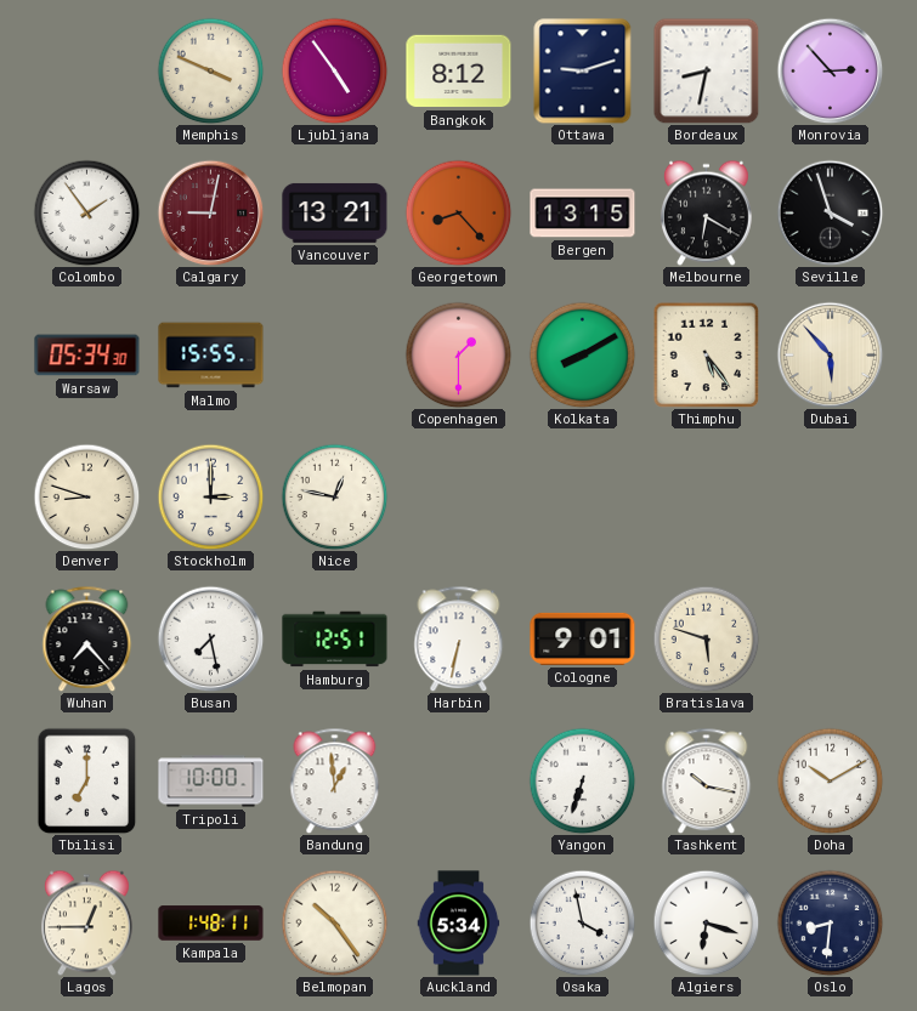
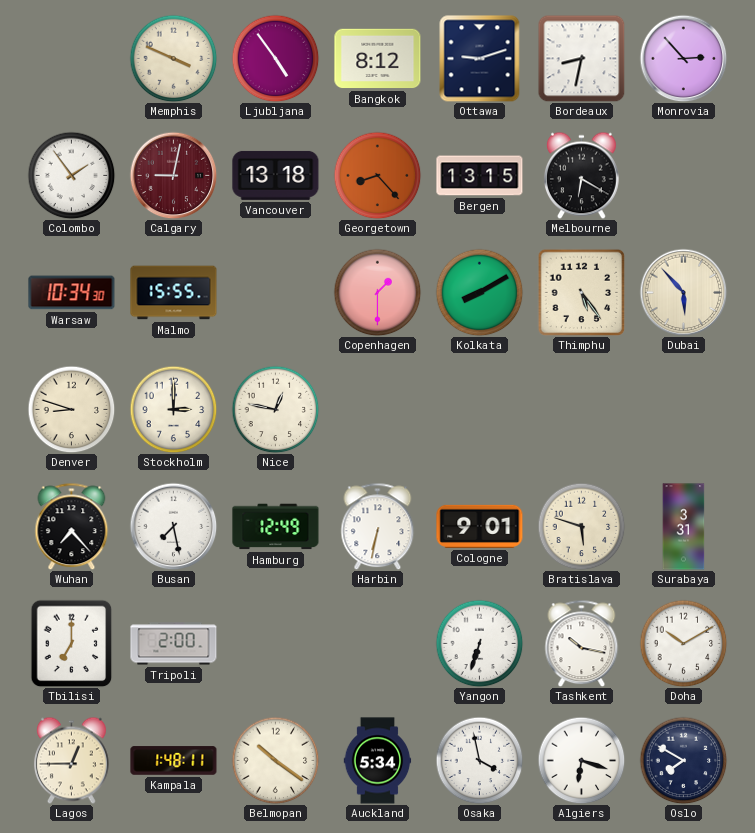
Vancouver: 13:21 -> 13:18
Seville: 3:57 -> none
Warsaw: 05:34 -> 10:34
Hamburg: 12:51 -> 12:49
Surabaya: none -> 3:31
Tripoli: 10:00 -> 2:00
Bandung: 12:59 -> none
Belmopan: 10:24 -> 10:21
Oslo: 8:31 -> 7:50
